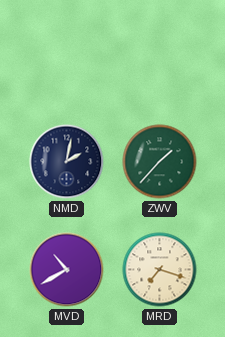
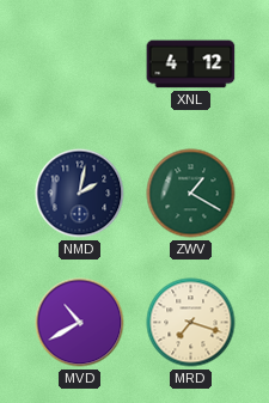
XNL: none -> 4:12
ZWV: 1:37 -> 1:20
